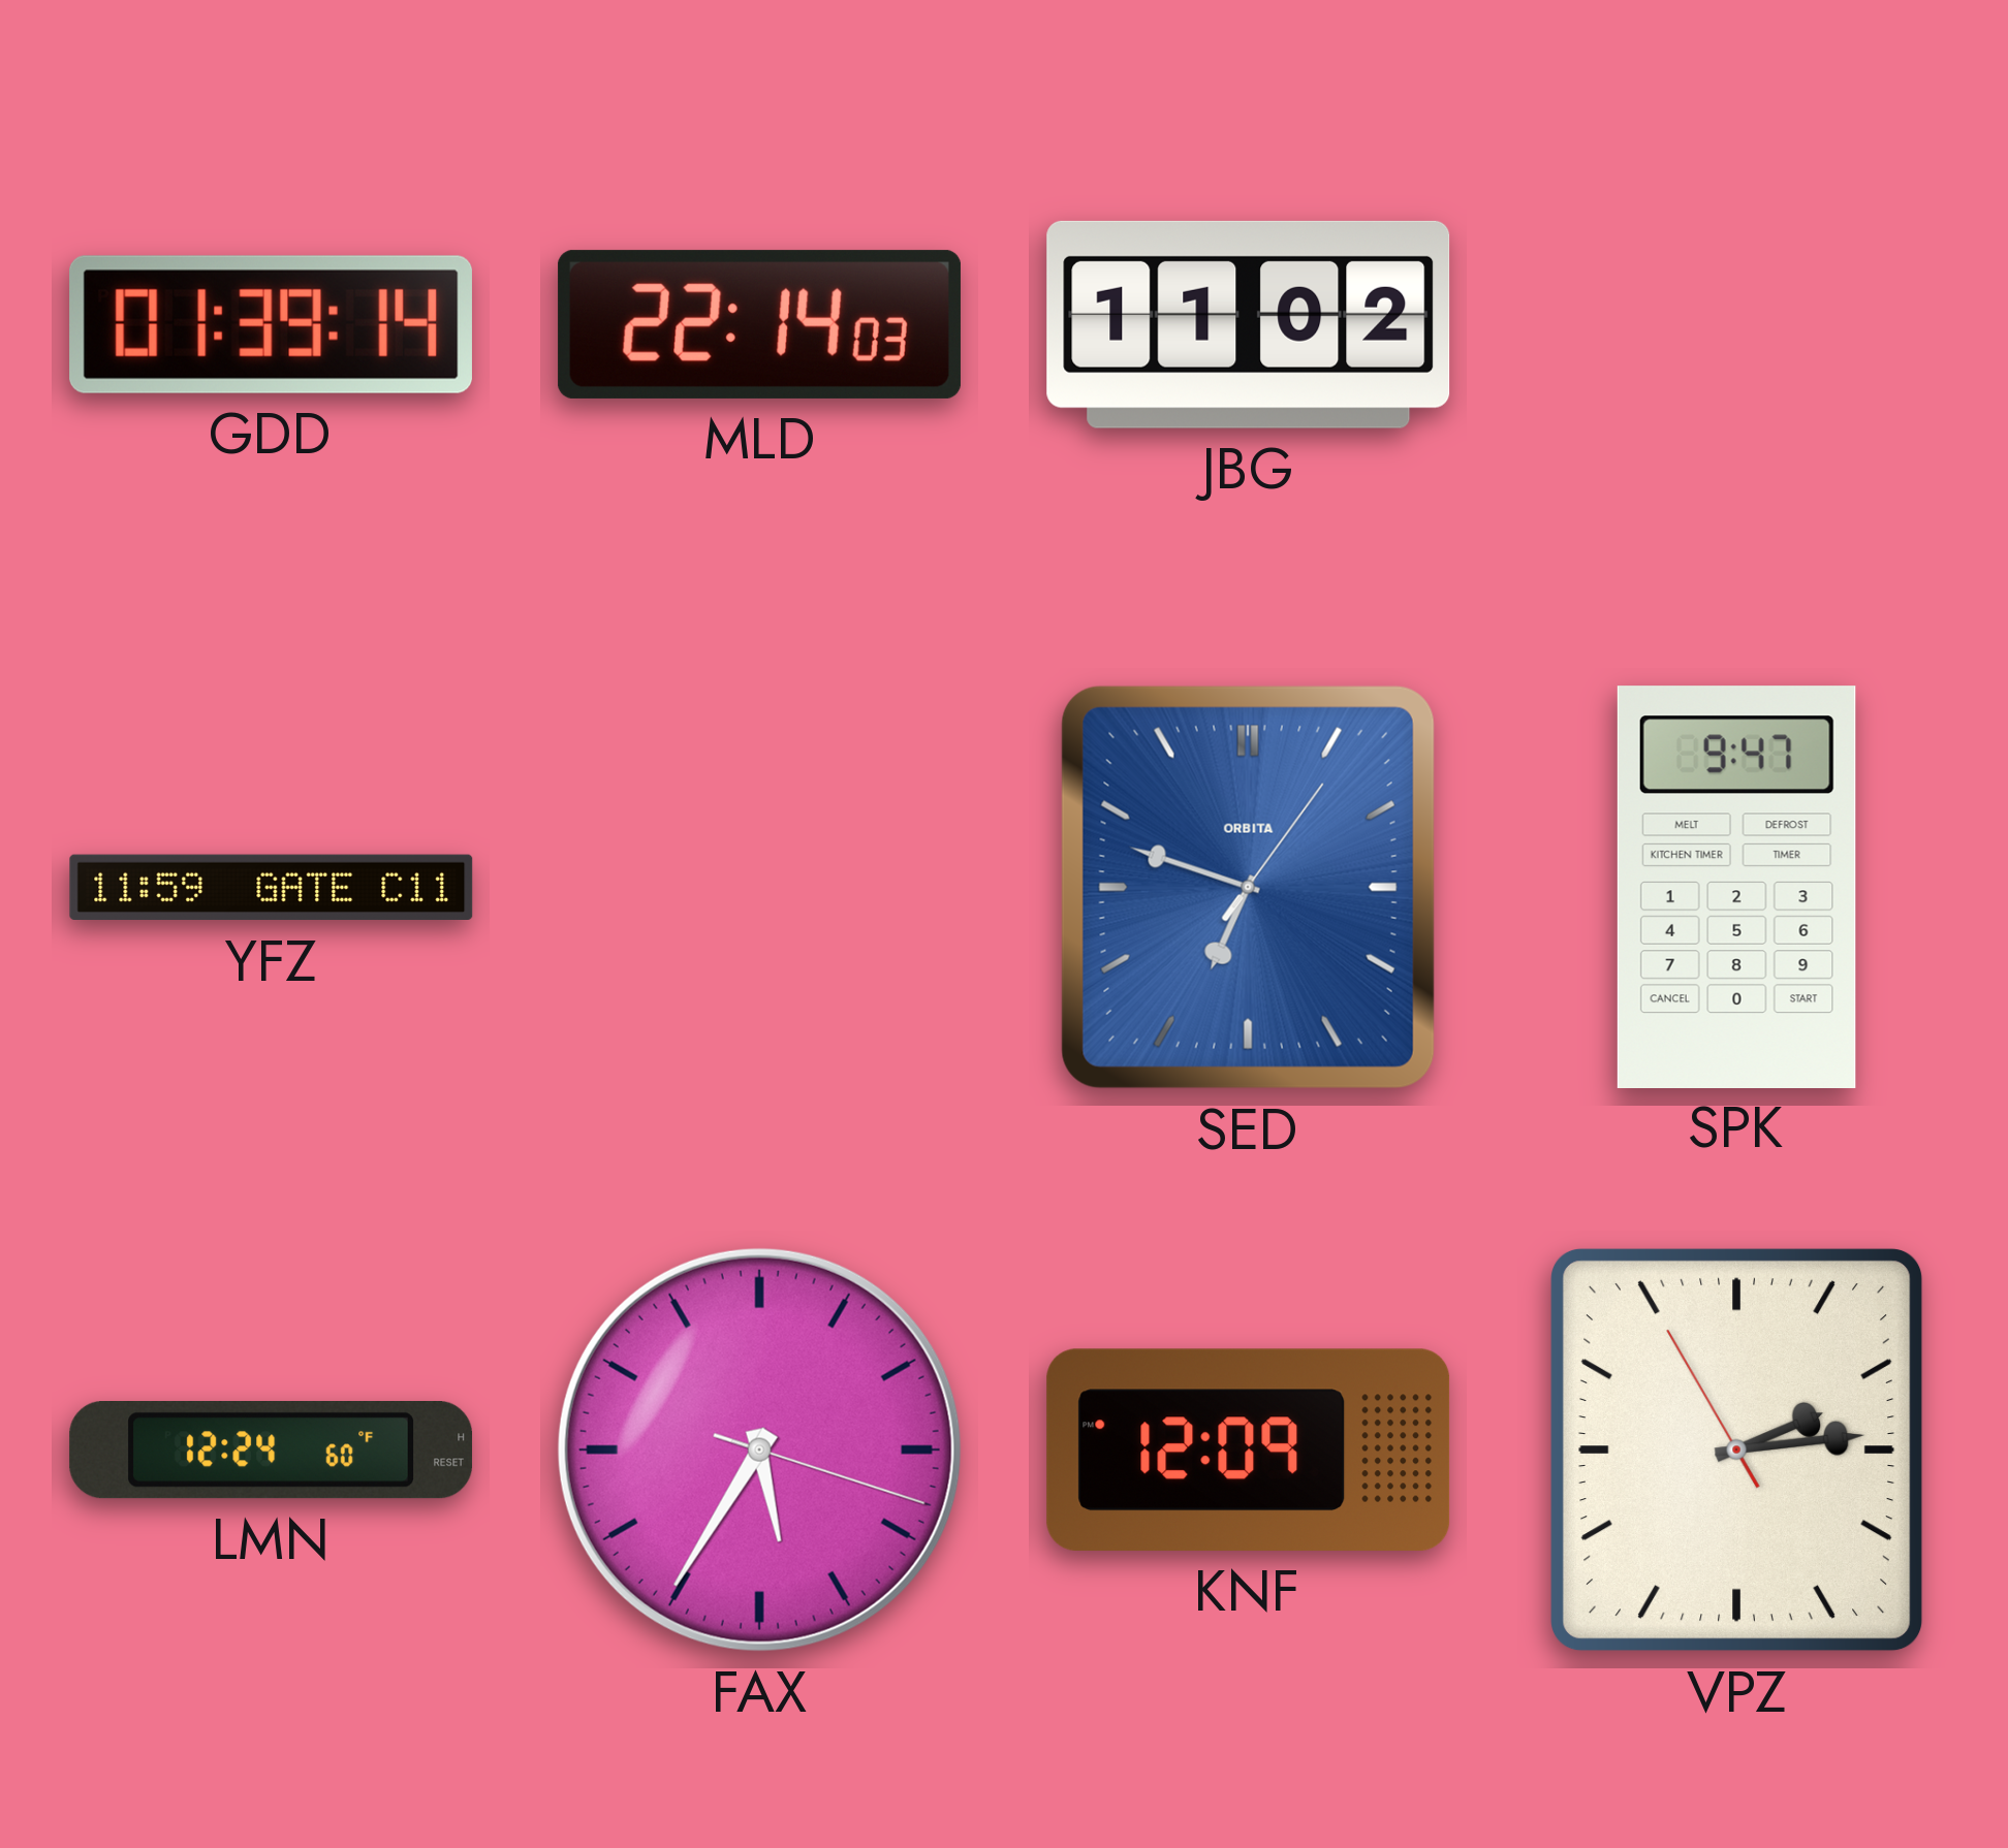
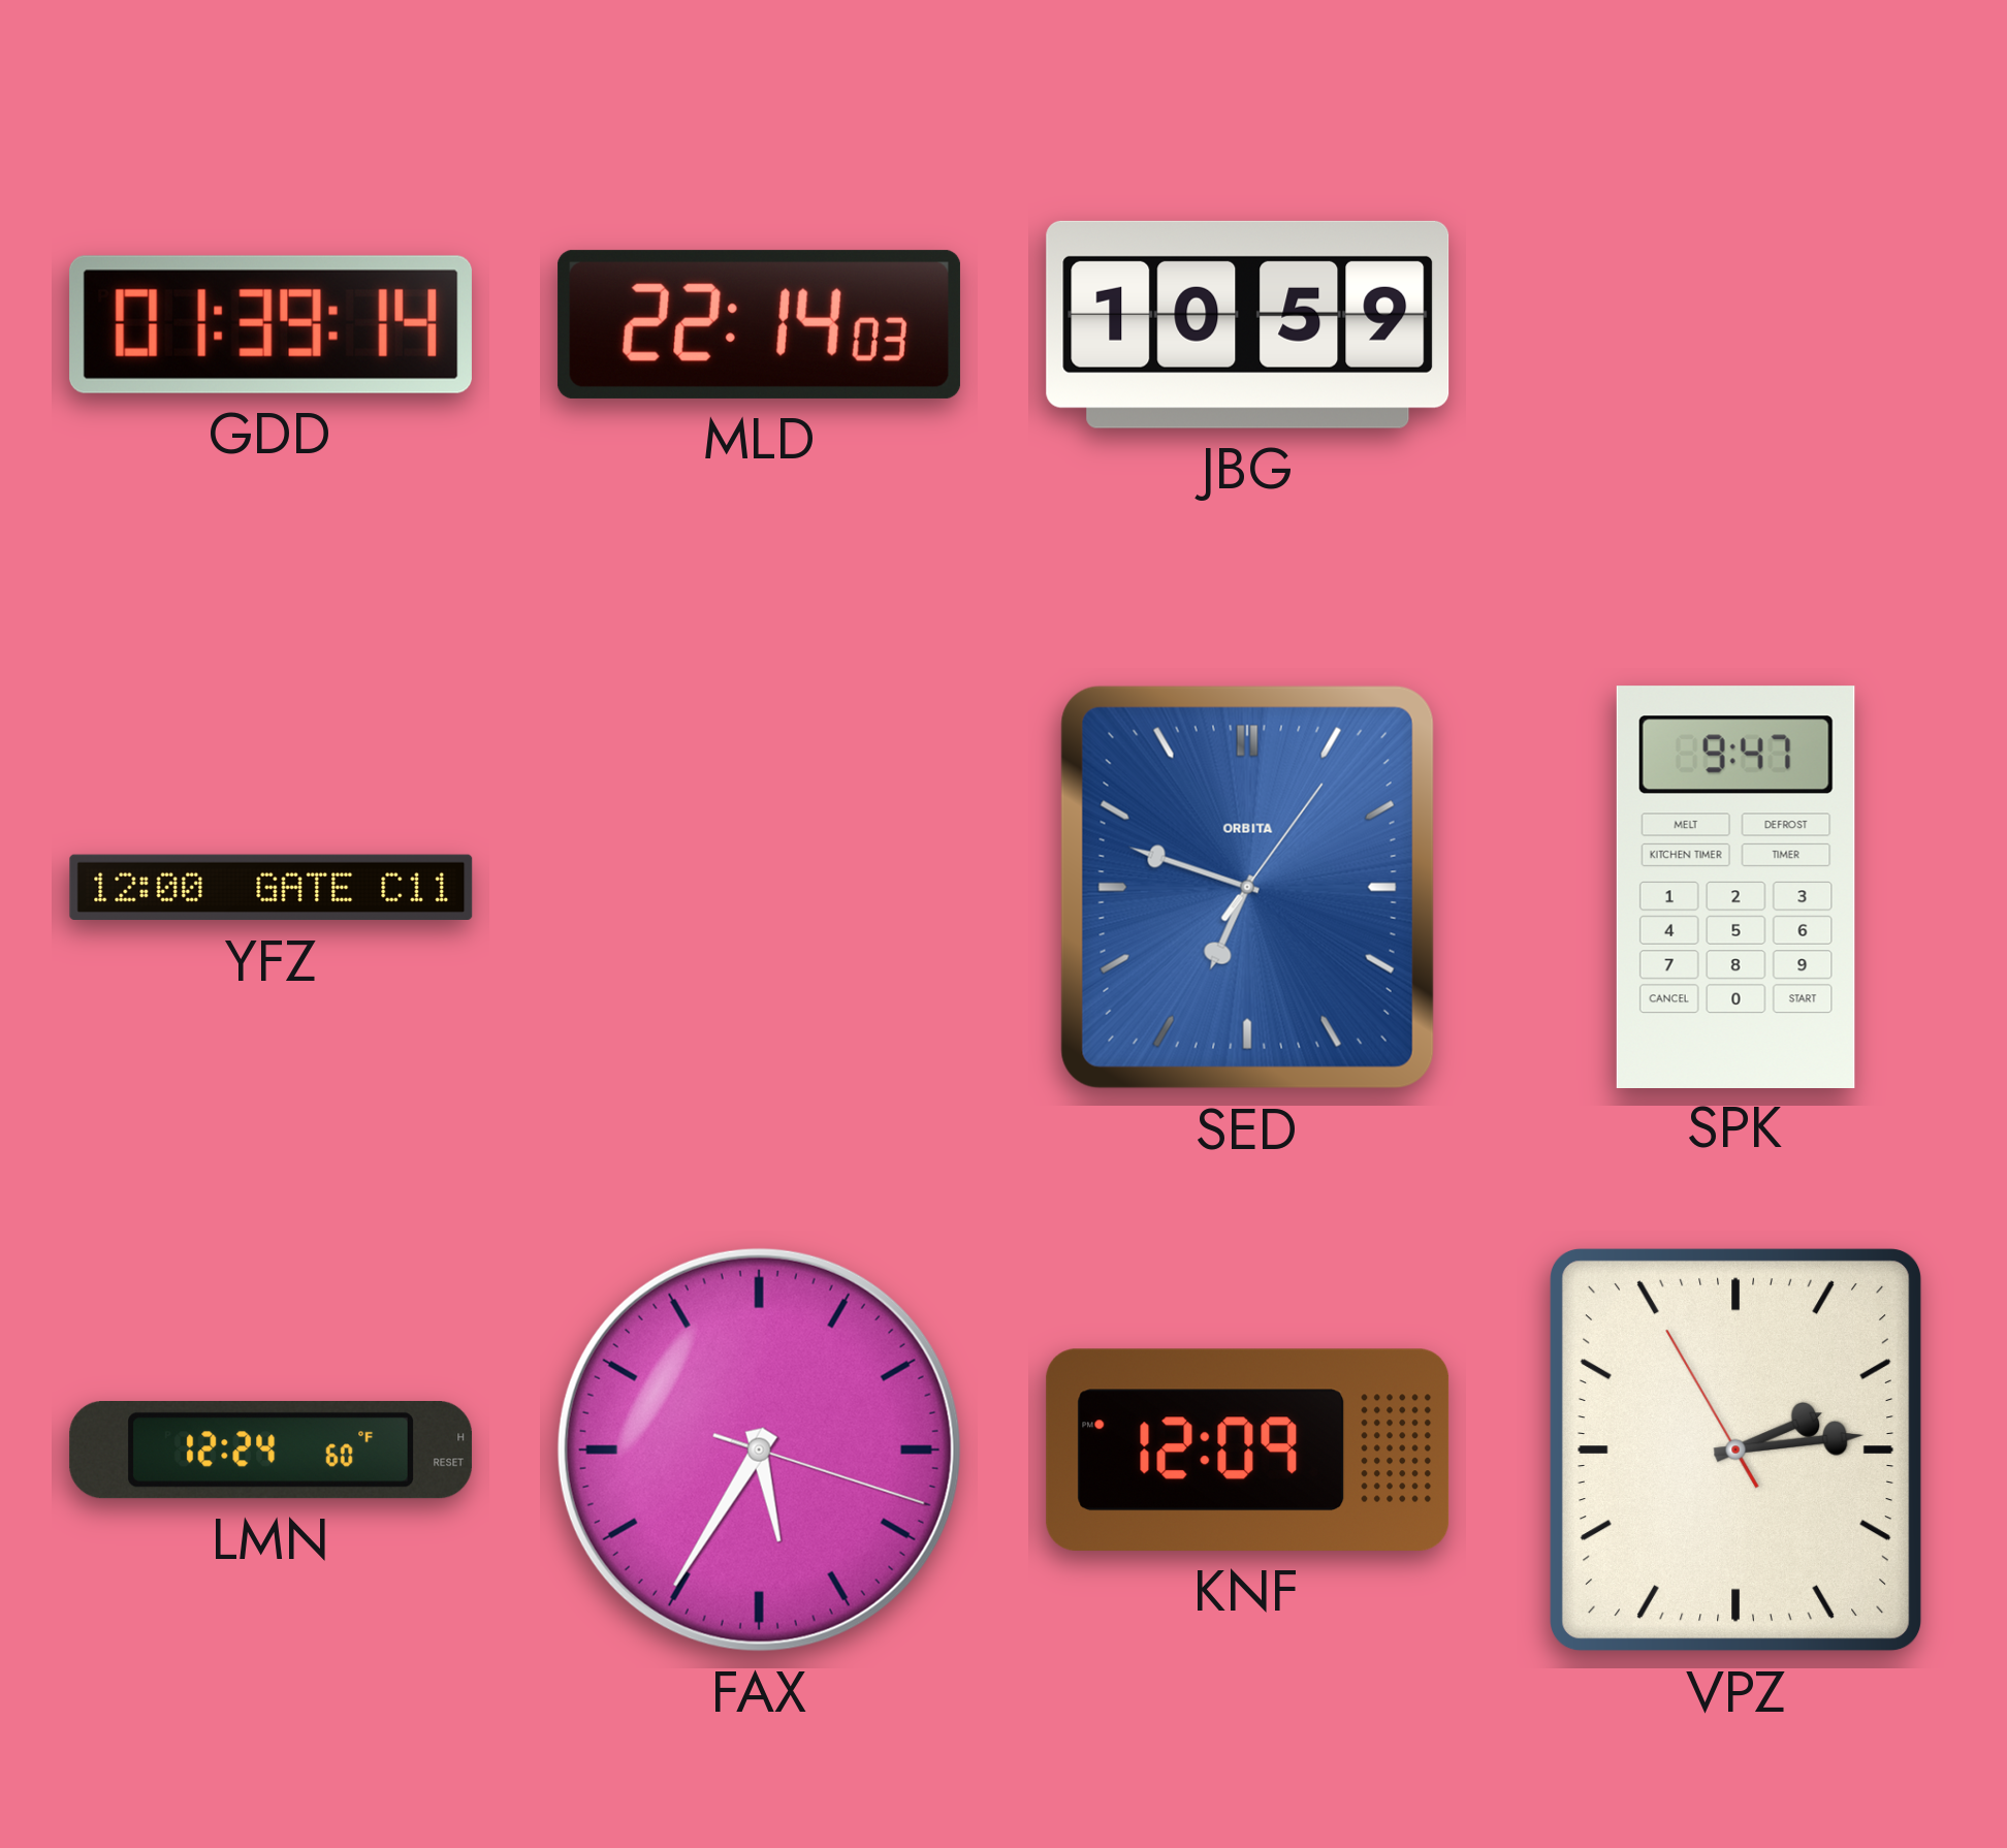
JBG: 11:02 -> 10:59
YFZ: 11:59 -> 12:00
